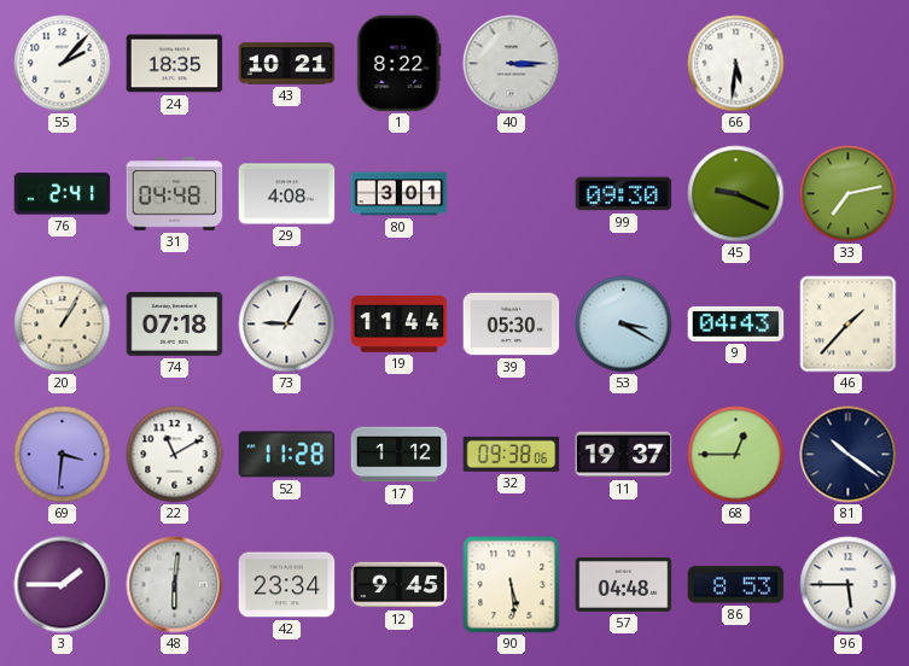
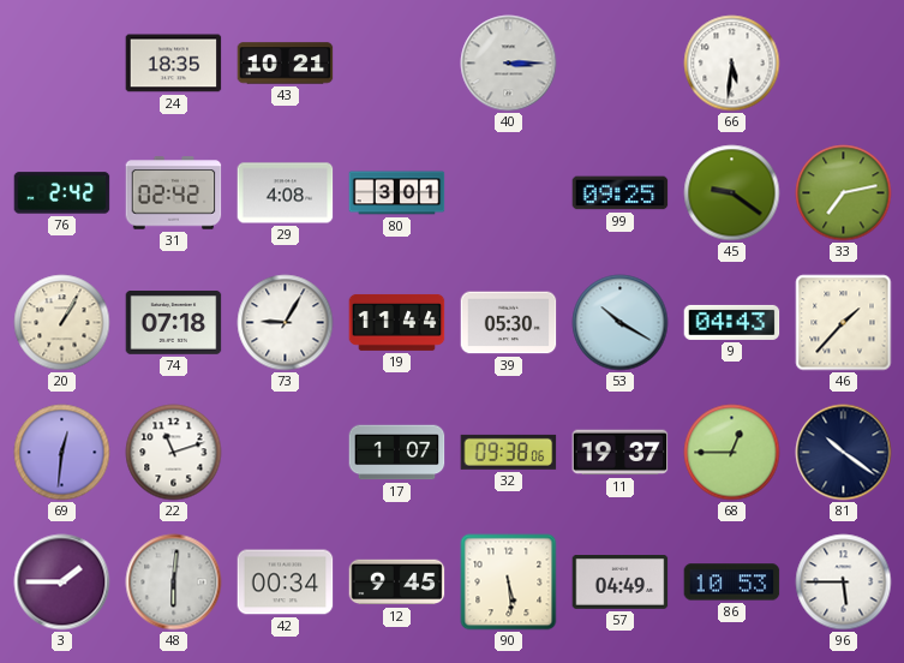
55: 2:07 -> none
1: 8:22 -> none
76: 2:41 -> 2:42
31: 04:48 -> 02:42
99: 09:30 -> 09:25
45: 9:19 -> 9:21
53: 3:20 -> 10:20
69: 3:31 -> 12:31
22: 11:10 -> 11:12
52: 11:28 -> none
17: 1:12 -> 1:07
42: 23:34 -> 00:34
57: 04:48 -> 04:49
86: 8:53 -> 10:53
